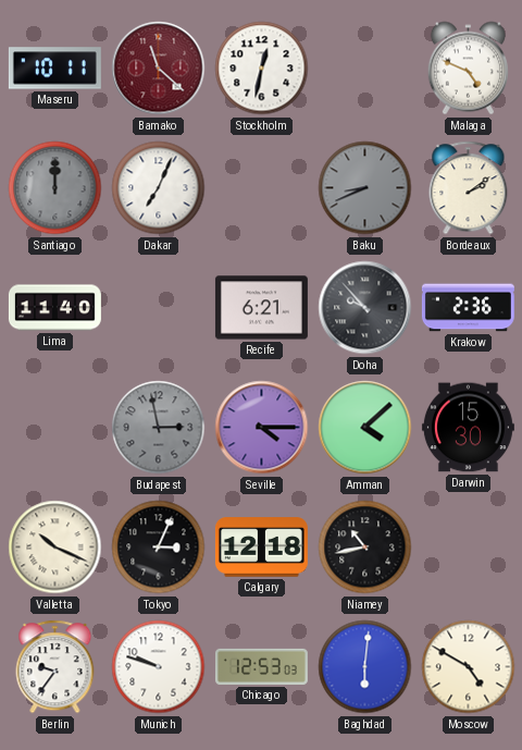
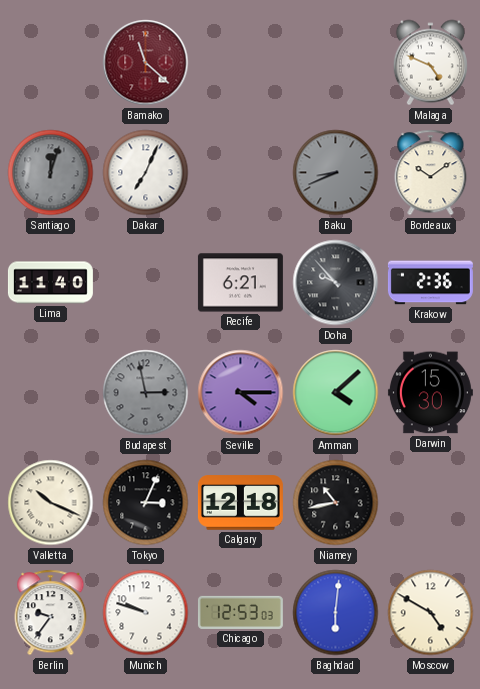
Maseru: 10:11 -> none
Stockholm: 12:32 -> none
Santiago: 12:00 -> 12:03
Bordeaux: 2:09 -> 10:09
